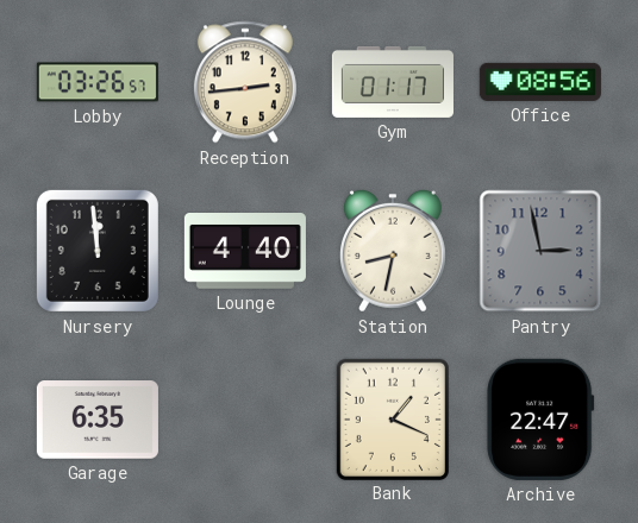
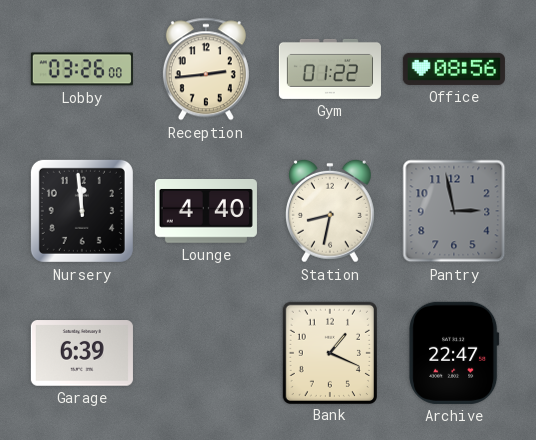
Lobby: 03:26:57 -> 03:26:00
Gym: 01:17 -> 01:22
Garage: 6:35 -> 6:39
